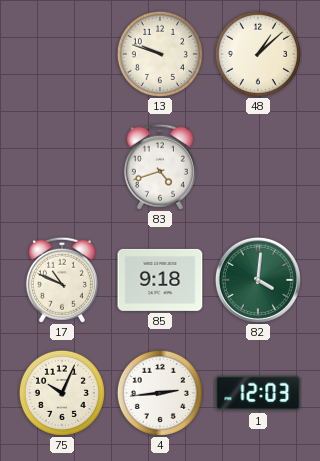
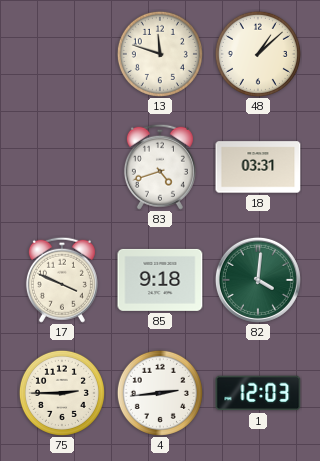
13: 9:48 -> 11:48
18: none -> 03:31
17: 10:49 -> 3:49
75: 10:04 -> 2:45
